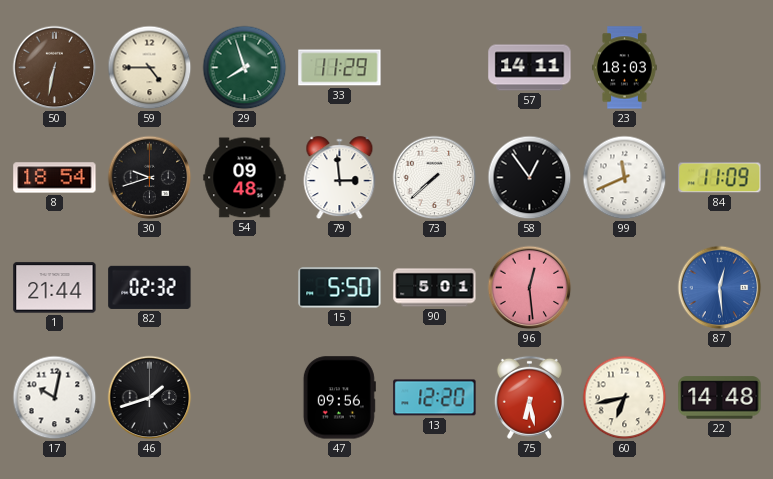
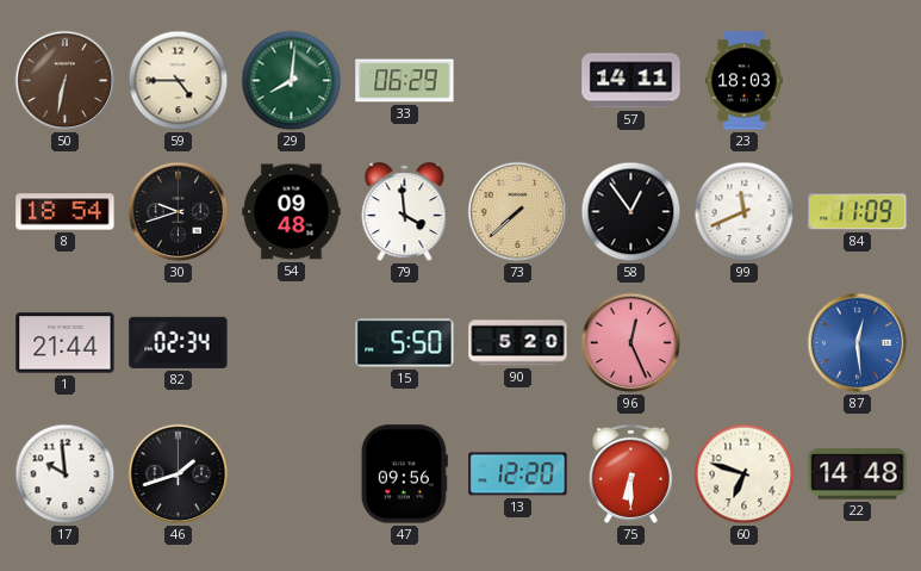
29: 7:57 -> 8:01
33: 11:29 -> 06:29
79: 2:59 -> 3:59
73 dial: white -> champagne
82: 02:32 -> 02:34
90: 5:01 -> 5:20
96: 12:29 -> 12:26
17: 10:02 -> 9:59
75: 6:28 -> 6:30
60: 6:43 -> 6:48
